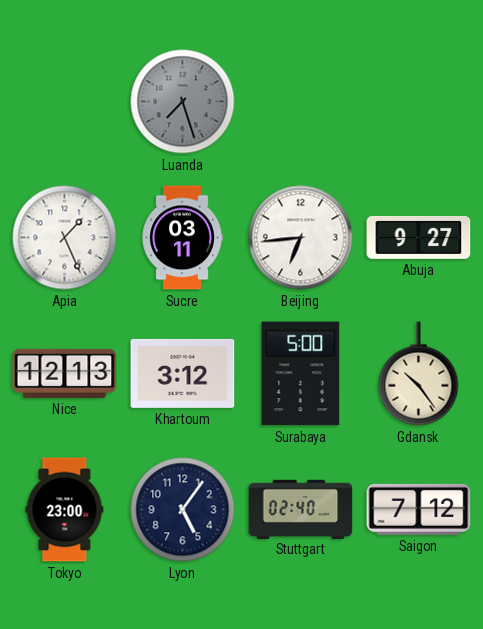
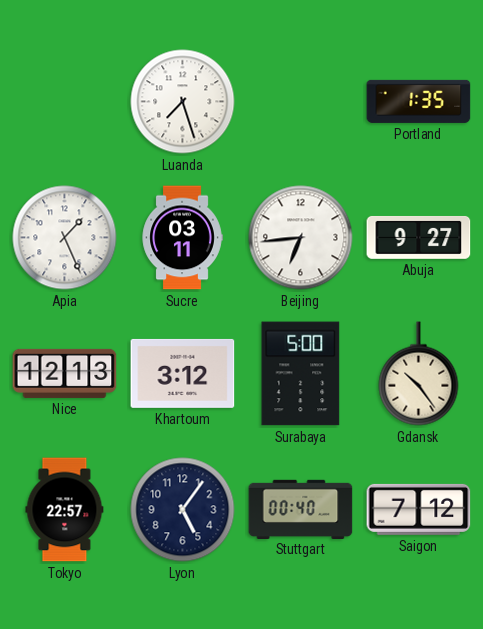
Luanda dial: grey -> white
Portland: none -> 1:35
Tokyo: 23:00 -> 22:57
Stuttgart: 02:40 -> 00:40
